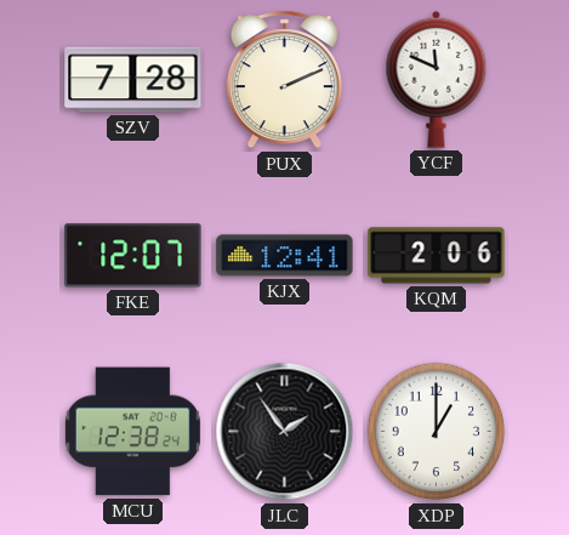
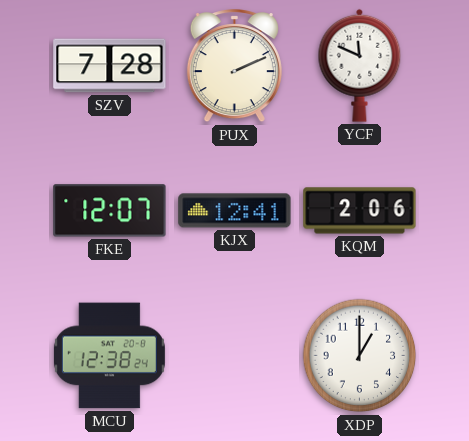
JLC: 1:54 -> none
